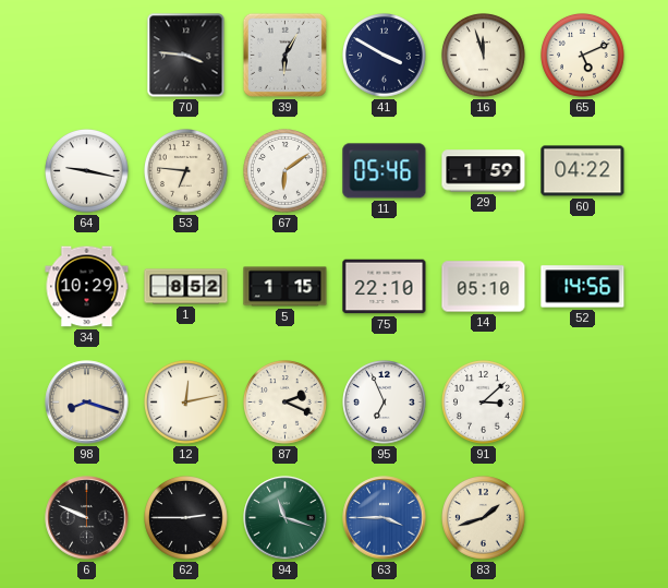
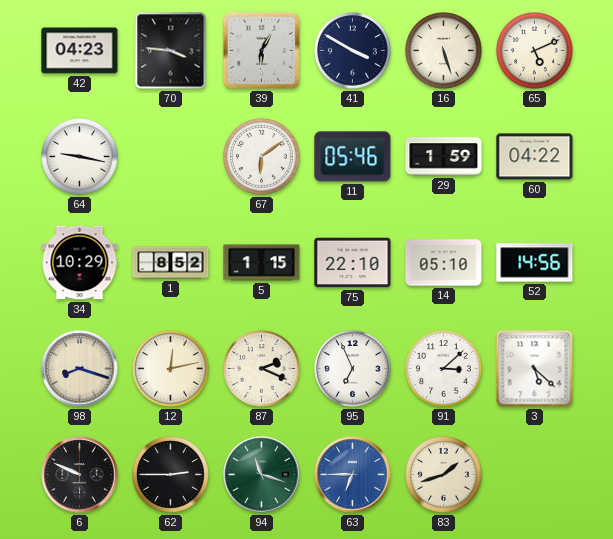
42: none -> 04:23
16: 11:57 -> 5:27
53: 6:46 -> none
3: none -> 5:22
63: 3:45 -> 6:45
